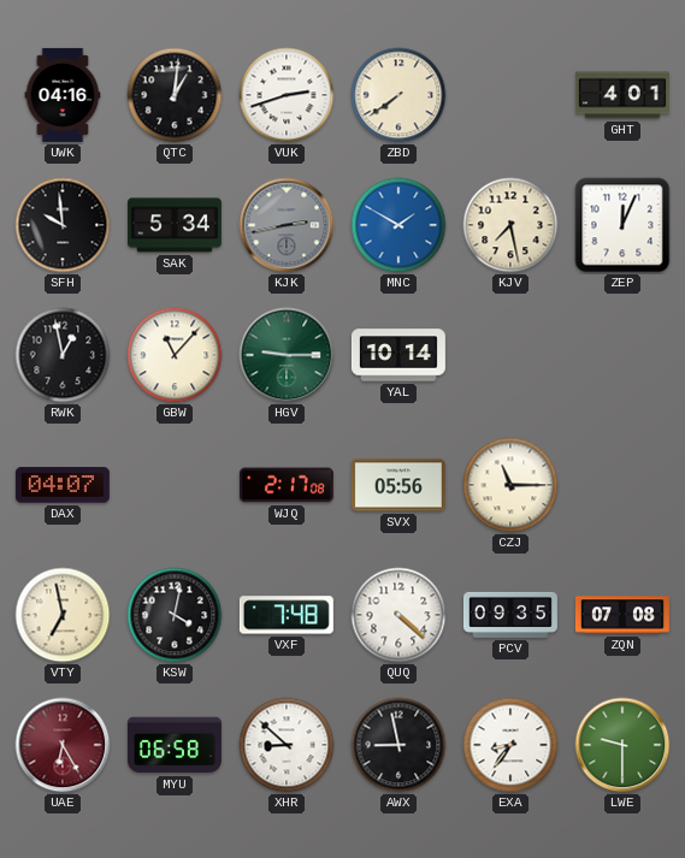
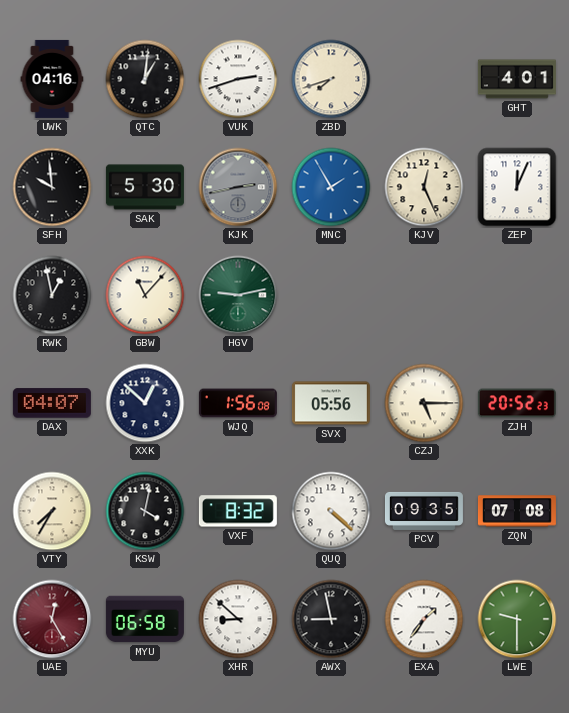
ZBD: 7:39 -> 7:42
SAK: 5:34 -> 5:30
MNC: 1:50 -> 1:55
KJV: 7:28 -> 12:26
HGV: 9:15 -> 9:13
YAL: 10:14 -> none
XXK: none -> 12:52
WJQ: 2:17 -> 1:56
CZJ: 11:15 -> 5:15
ZJH: none -> 20:52
VTY: 6:58 -> 7:35
VXF: 7:48 -> 8:32
UAE: 6:25 -> 12:25
EXA: 8:36 -> 1:36
